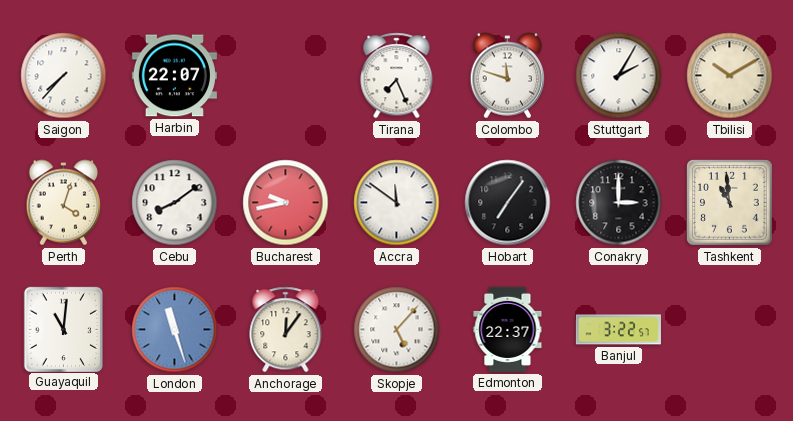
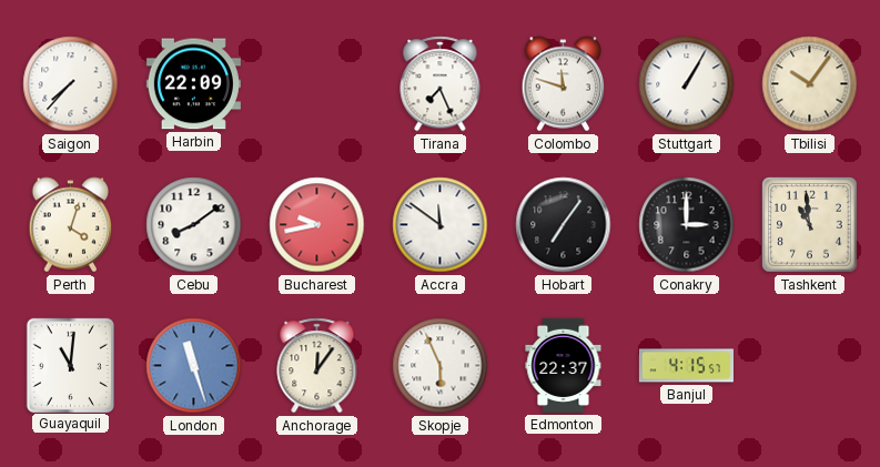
Harbin: 22:07 -> 22:09
Stuttgart: 2:05 -> 1:05
Tbilisi: 10:10 -> 10:06
Skopje: 5:07 -> 5:56
Banjul: 3:22 -> 4:15
